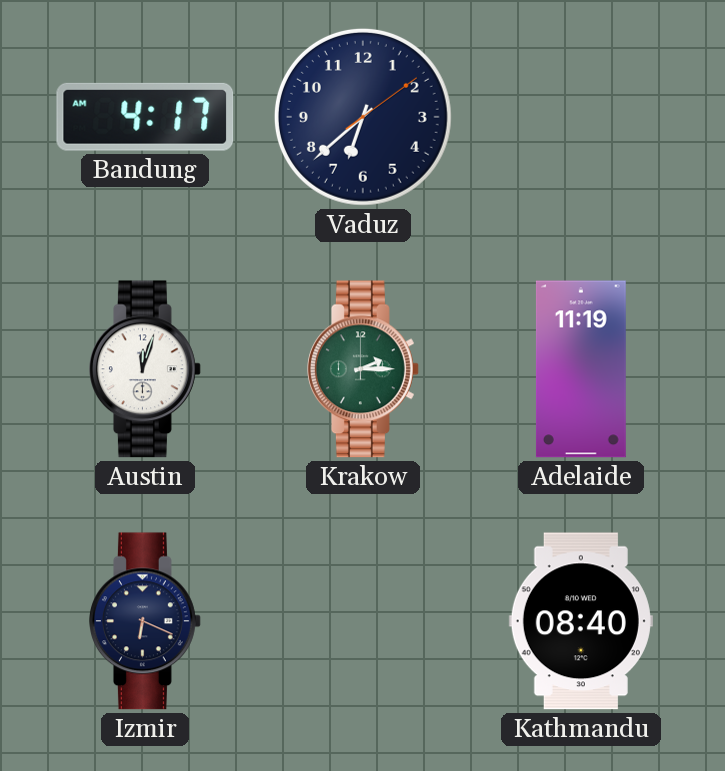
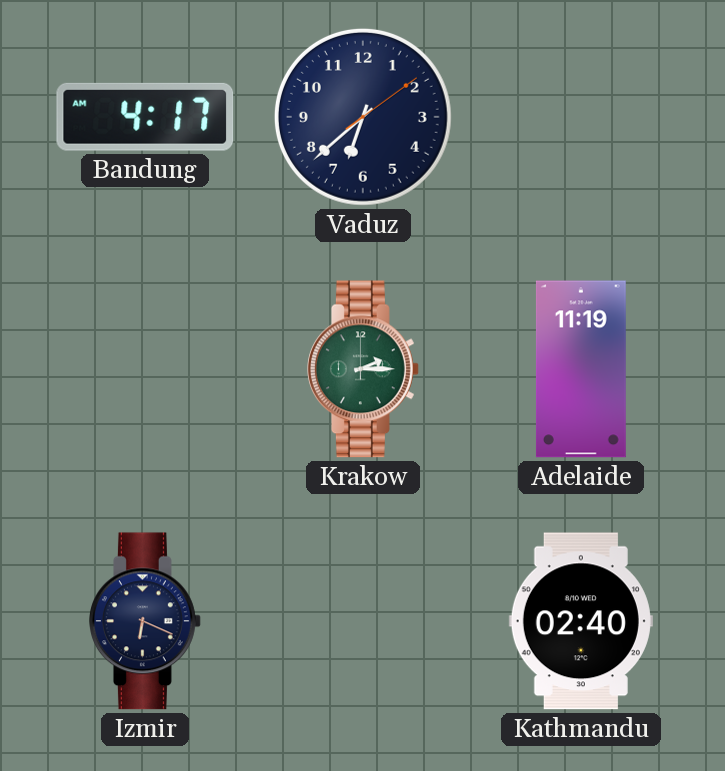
Austin: 12:03 -> none
Kathmandu: 08:40 -> 02:40
